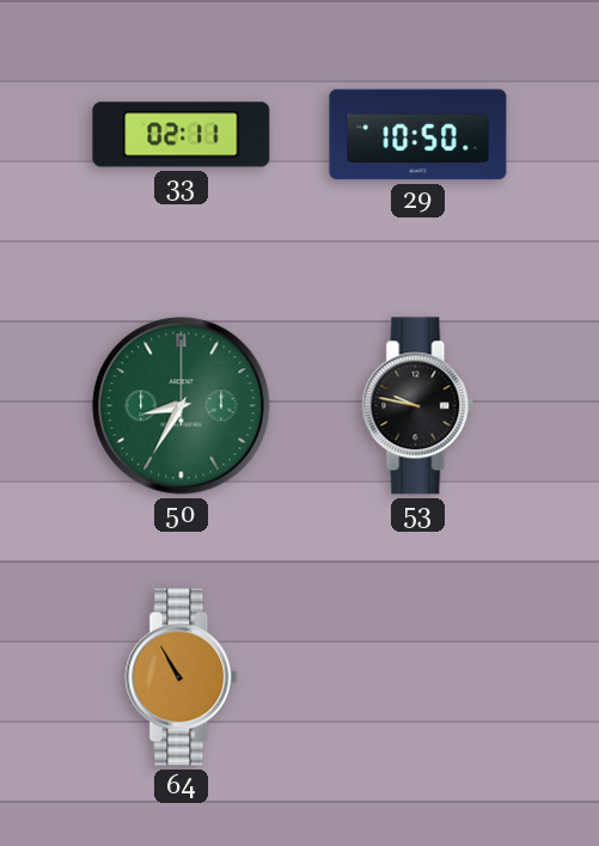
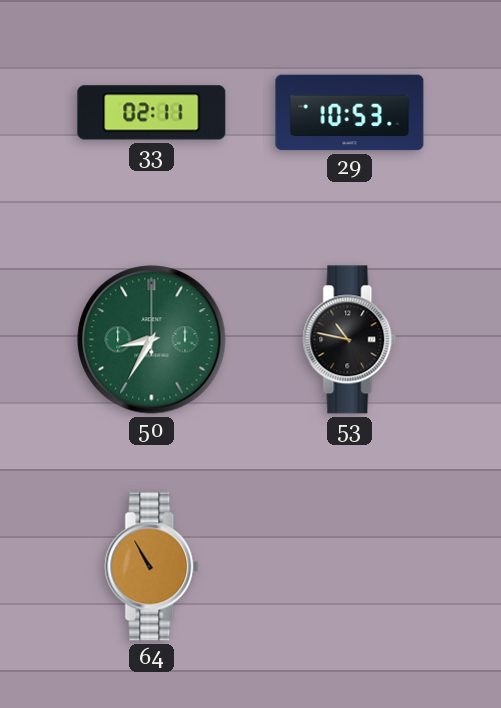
29: 10:50 -> 10:53
53: 9:47 -> 10:47
